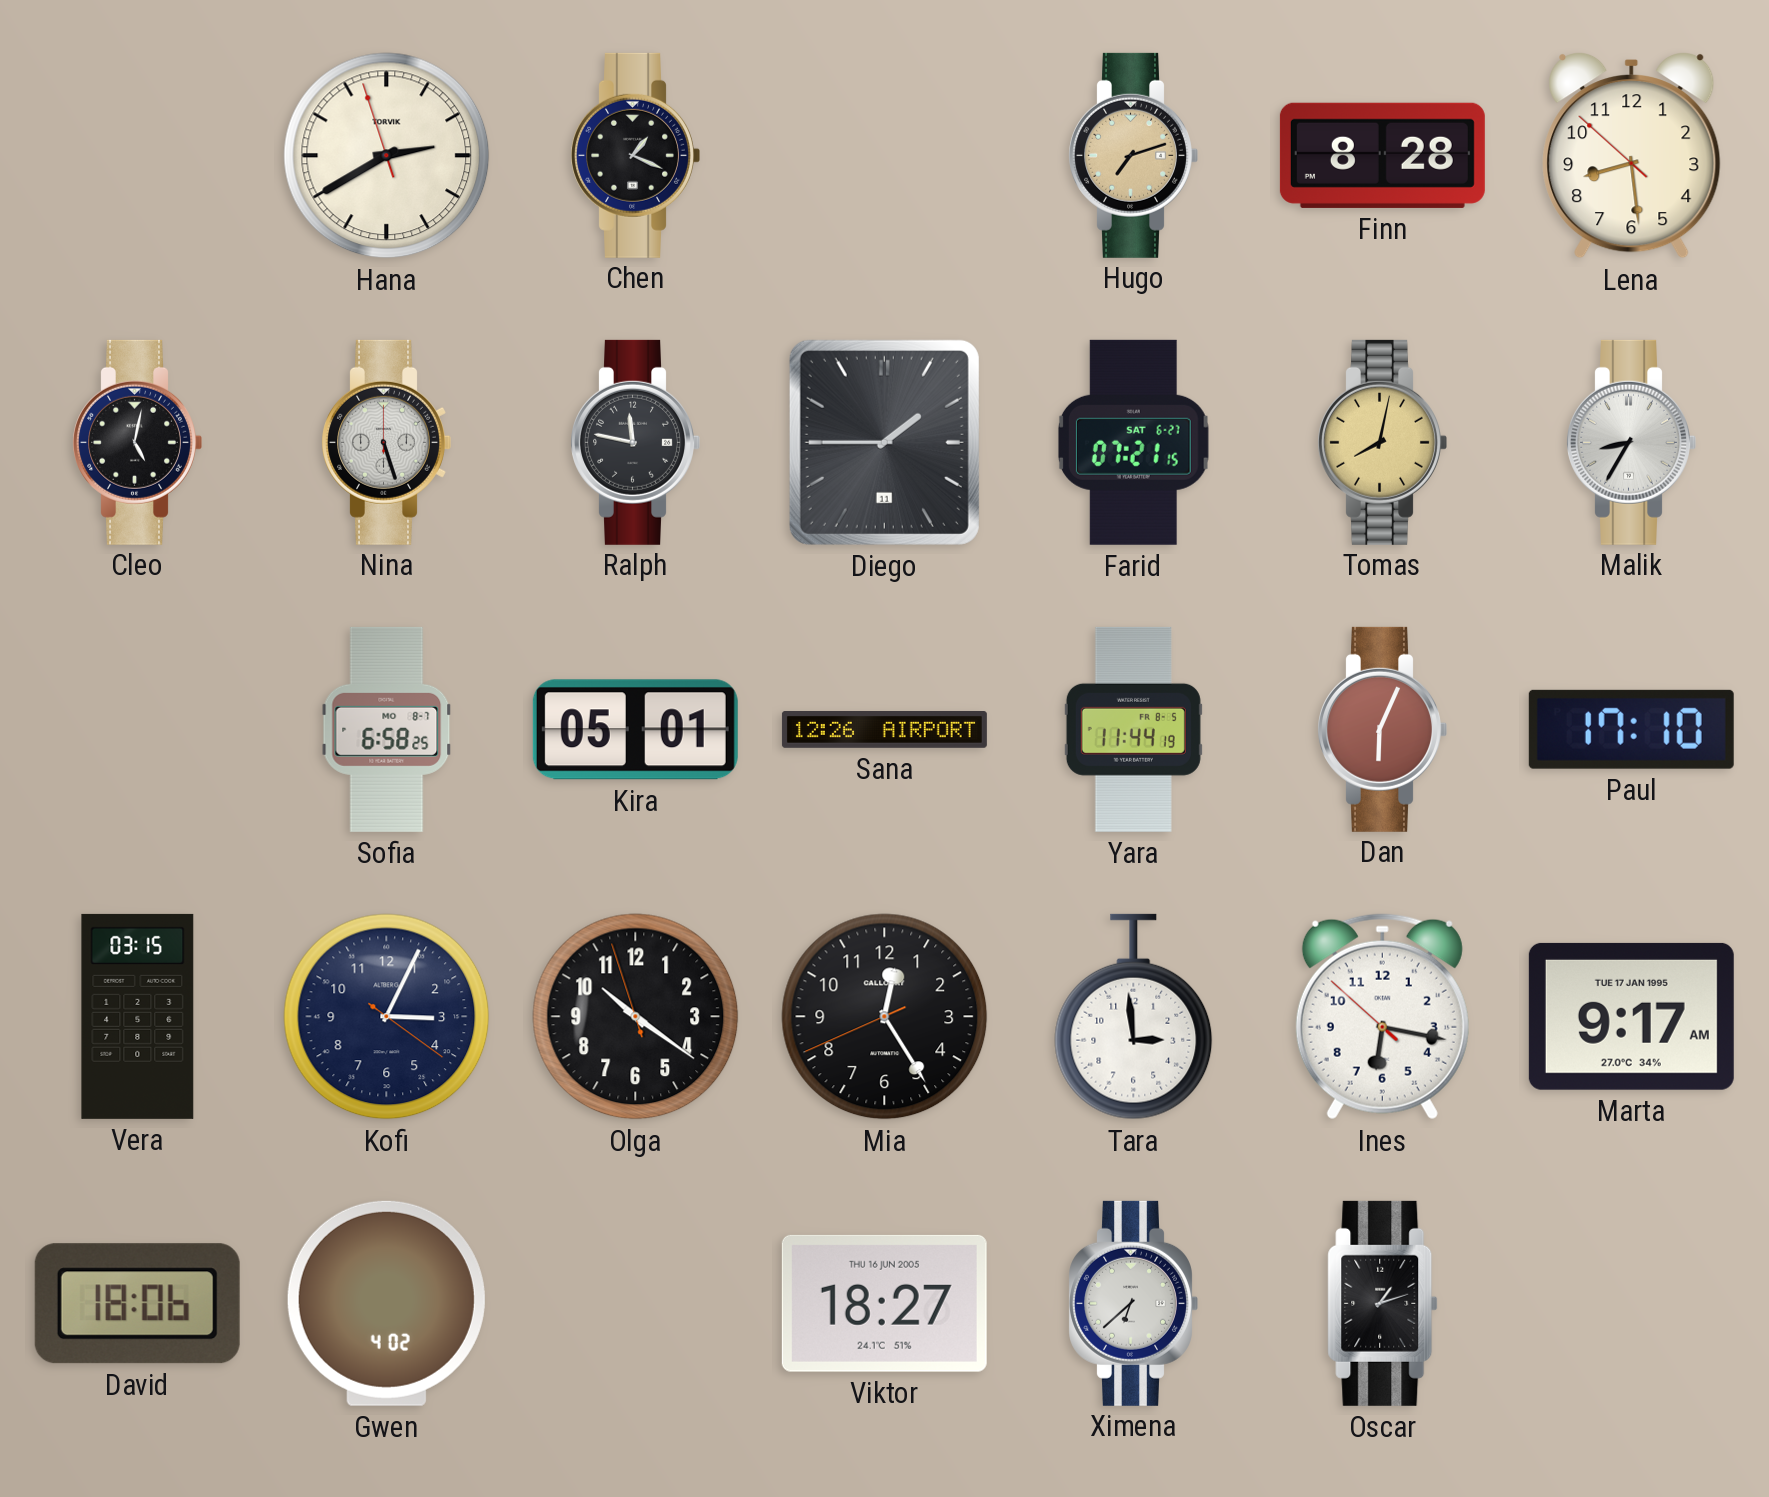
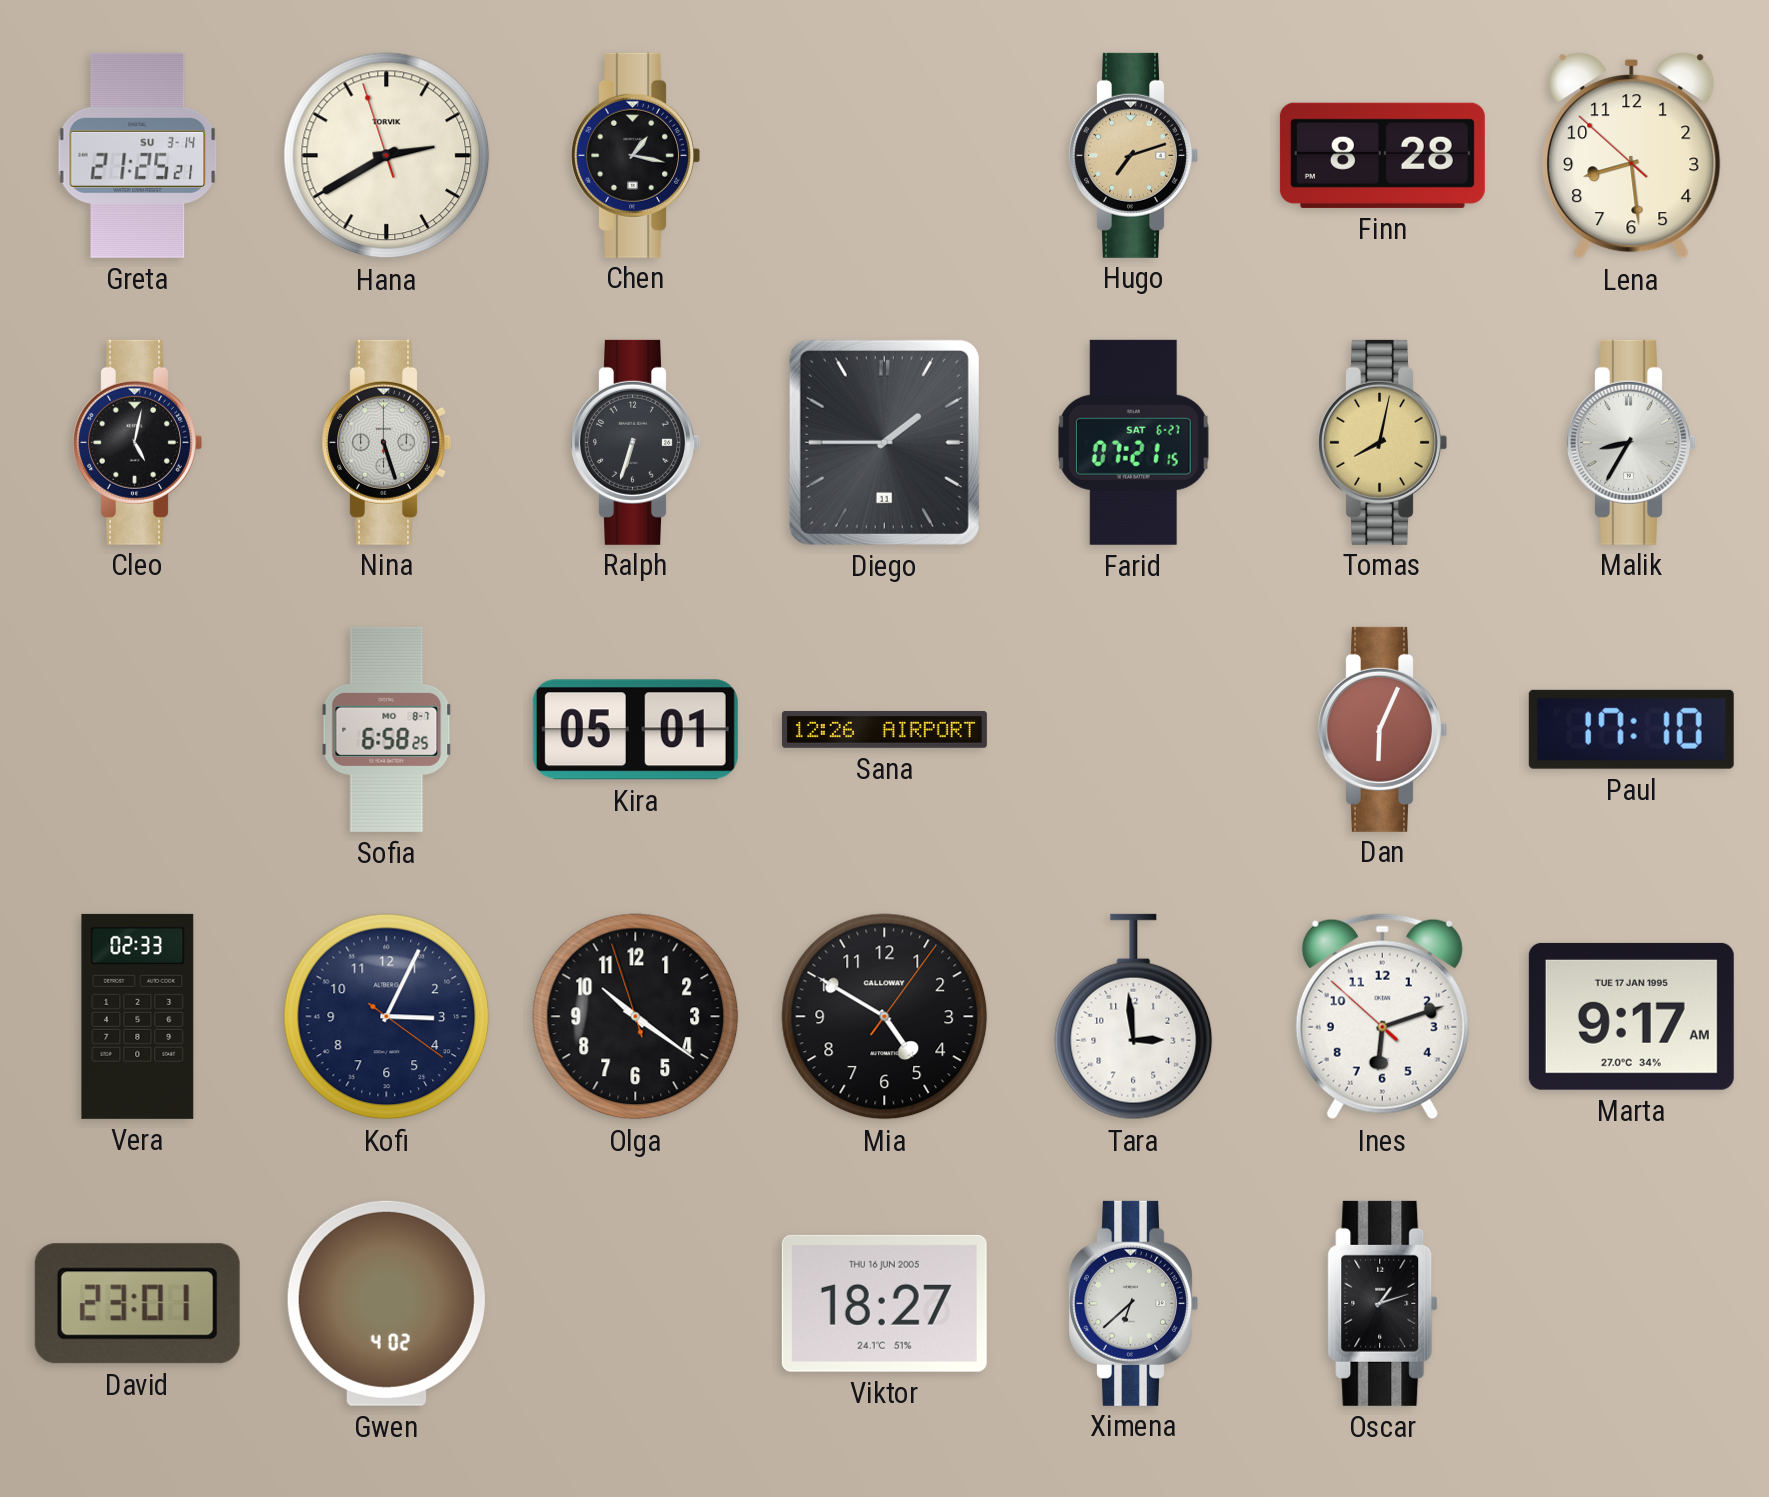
Greta: none -> 21:25
Chen: 1:19 -> 1:17
Ralph: 11:47 -> 6:33
Yara: 11:44 -> none
Vera: 03:15 -> 02:33
Mia: 12:24 -> 4:50
Ines: 6:16 -> 6:11
David: 18:06 -> 23:01
